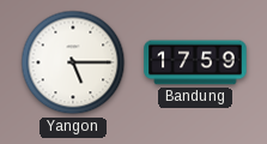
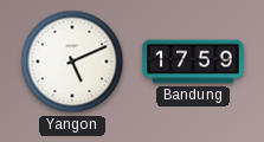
Yangon: 5:15 -> 5:11
